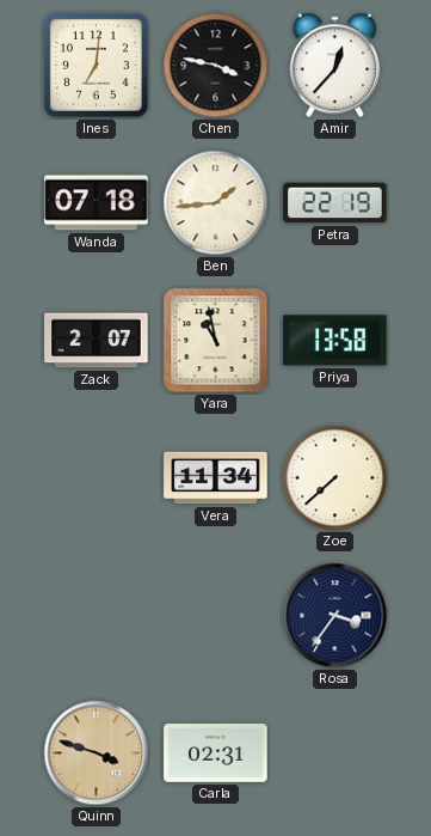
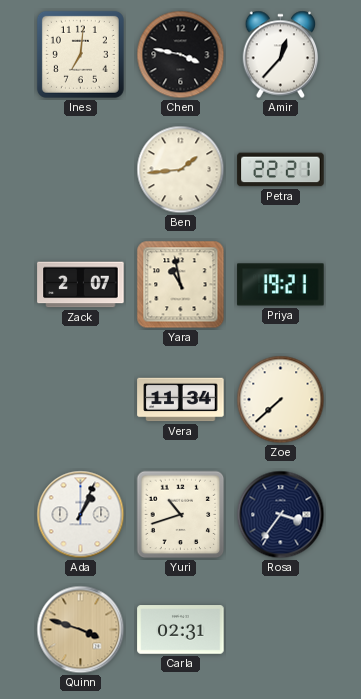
Wanda: 07:18 -> none
Petra: 22:19 -> 22:21
Priya: 13:58 -> 19:21
Ada: none -> 1:04
Yuri: none -> 10:42
